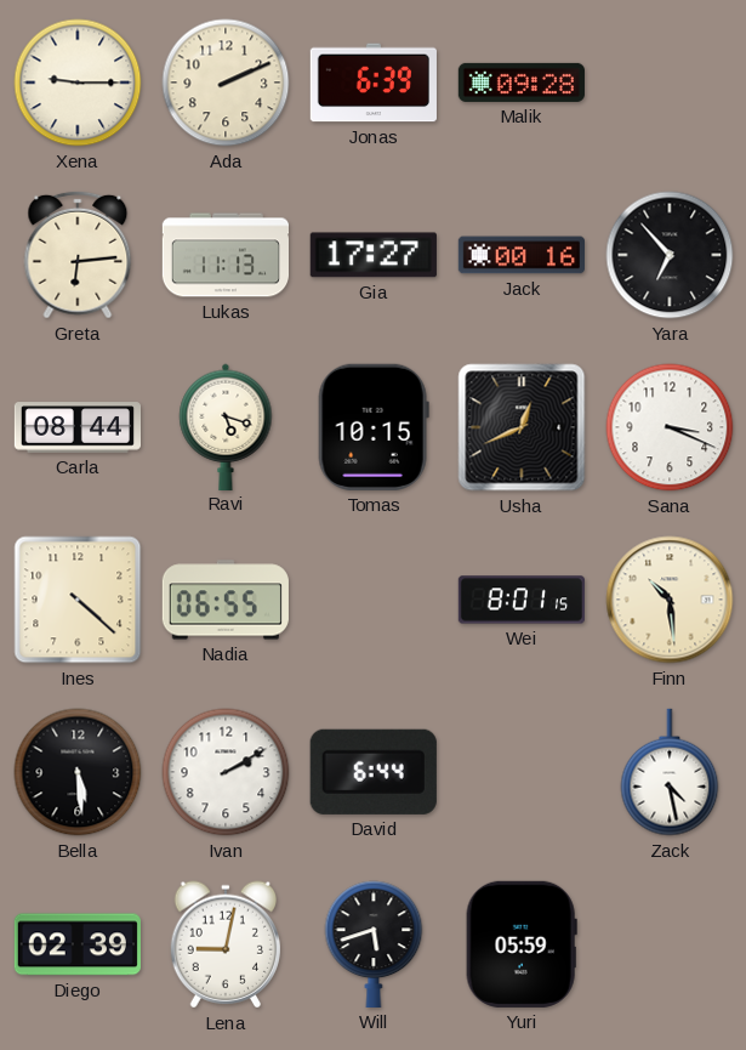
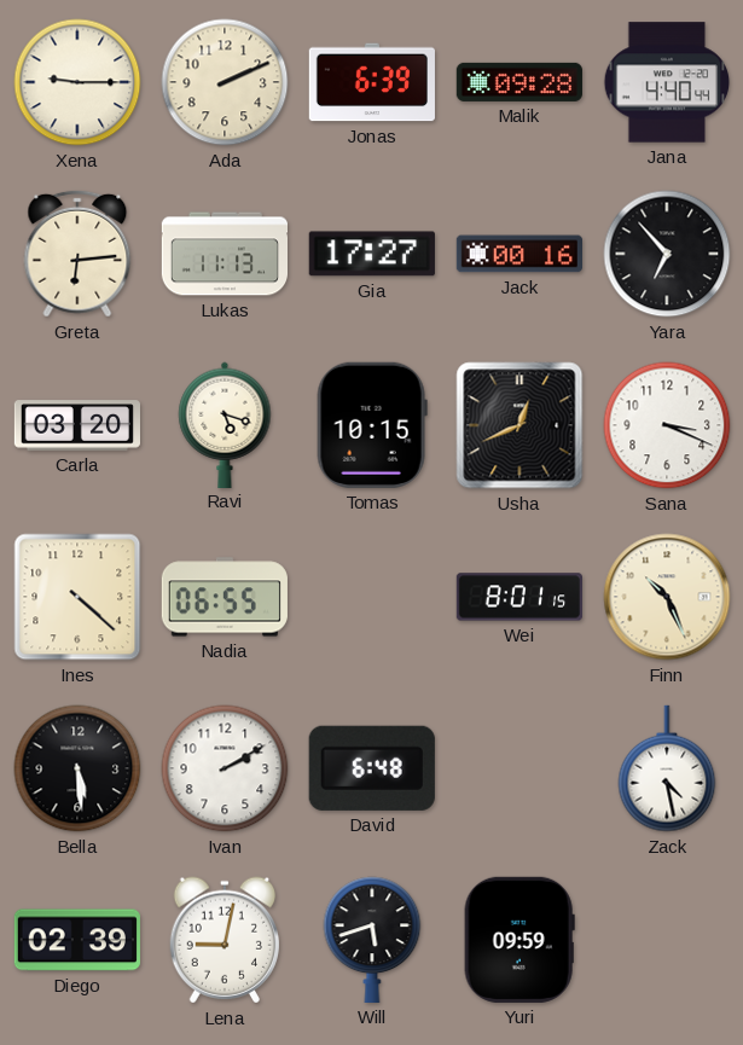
Jana: none -> 4:40
Carla: 08:44 -> 03:20
Finn: 10:29 -> 10:26
David: 6:44 -> 6:48
Yuri: 05:59 -> 09:59
